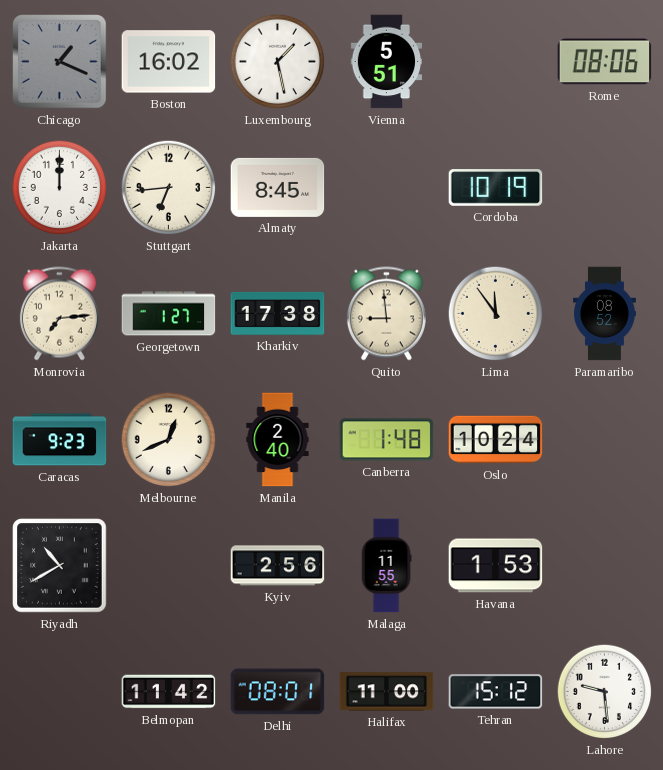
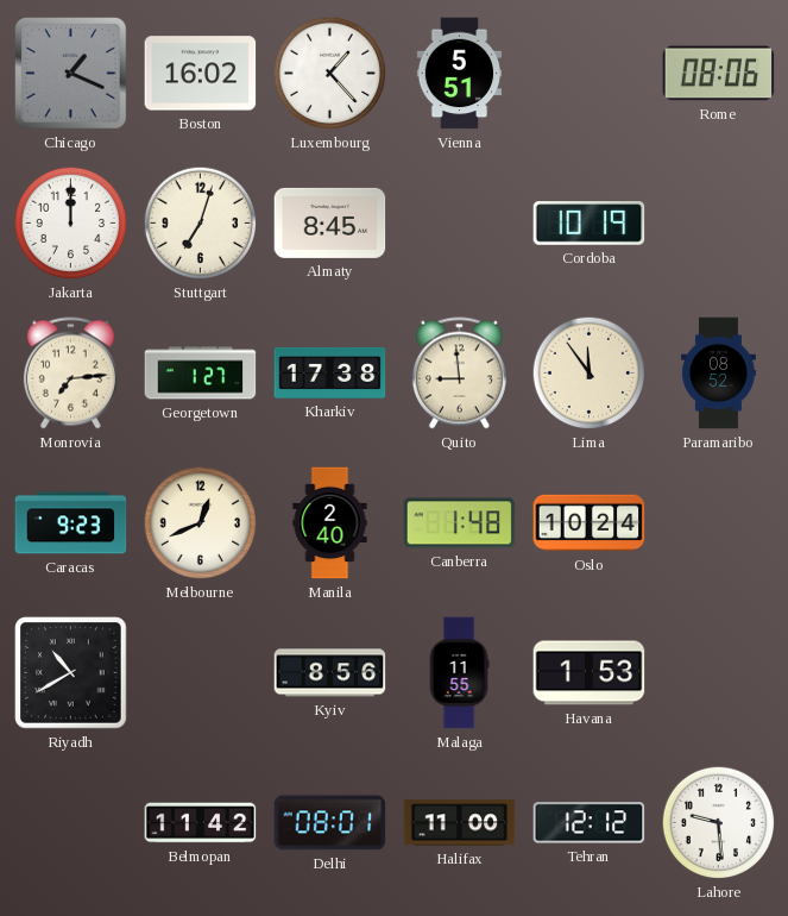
Luxembourg: 1:28 -> 1:23
Stuttgart: 6:44 -> 7:03
Kyiv: 2:56 -> 8:56
Tehran: 15:12 -> 12:12
